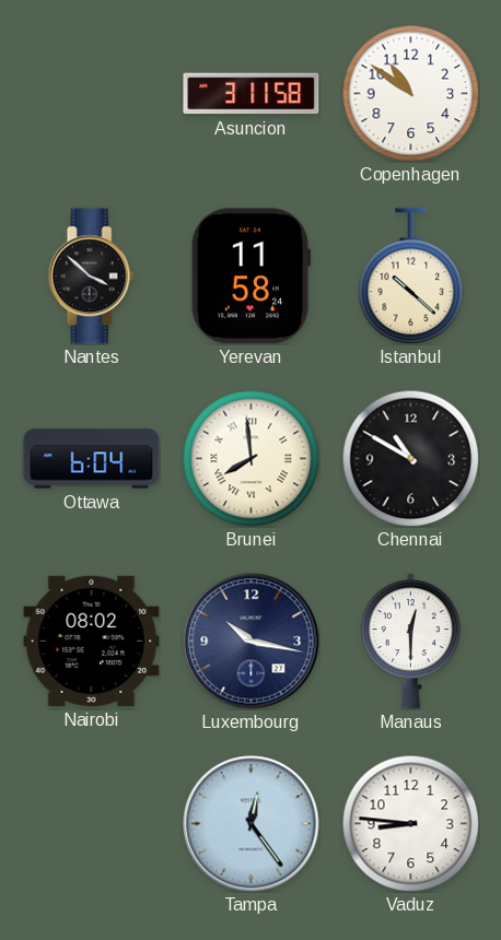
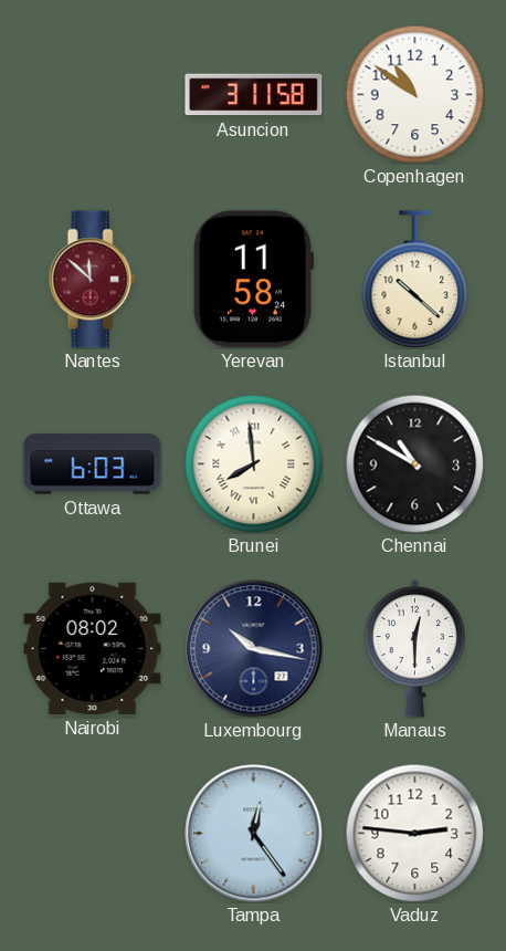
Nantes: 3:52 -> 11:52
Nantes dial: black -> burgundy
Ottawa: 6:04 -> 6:03
Vaduz: 8:46 -> 2:46
